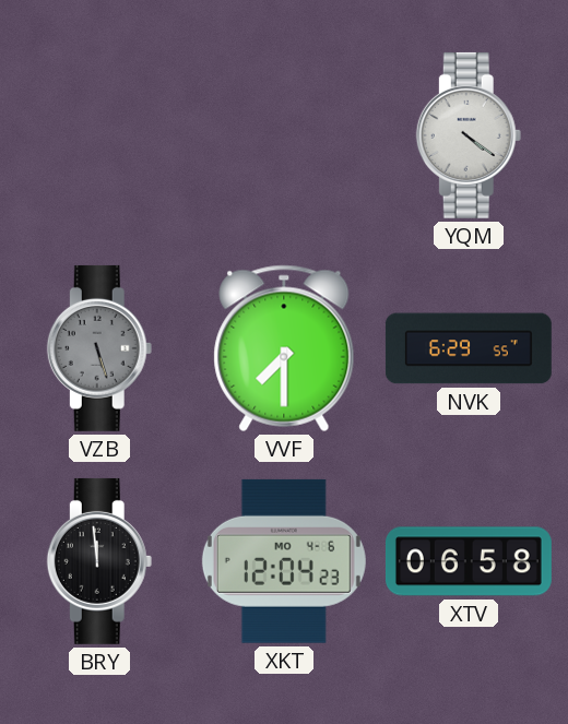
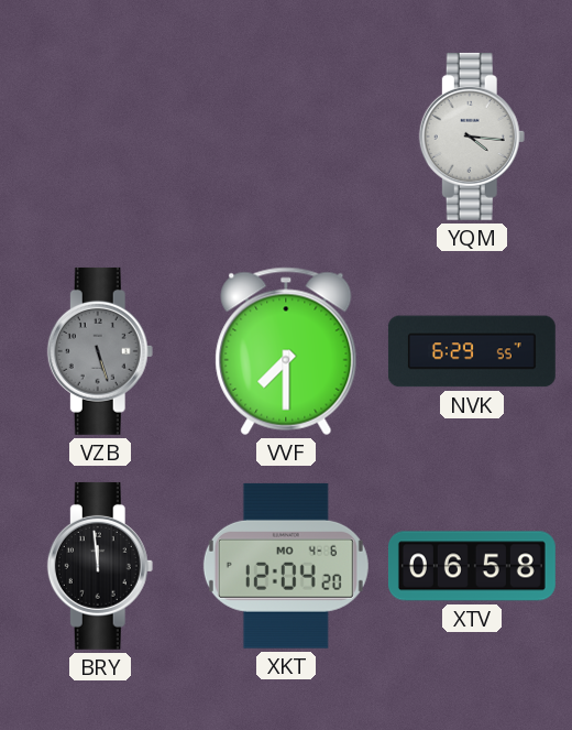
YQM: 4:21 -> 4:16
XKT: 12:04:23 -> 12:04:20
